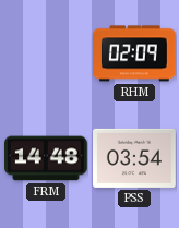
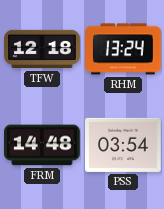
TFW: none -> 12:18
RHM: 02:09 -> 13:24
